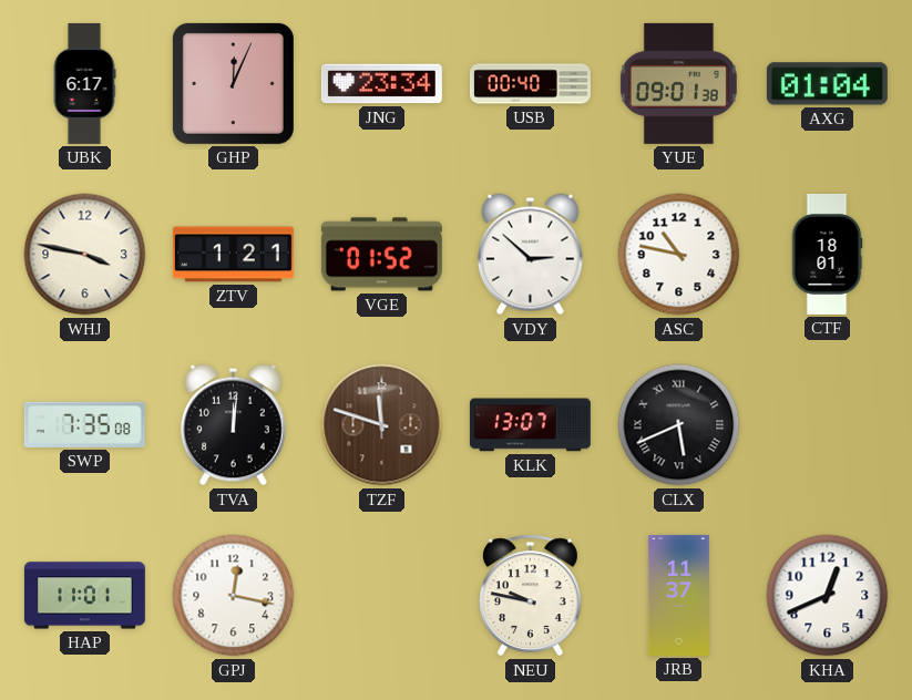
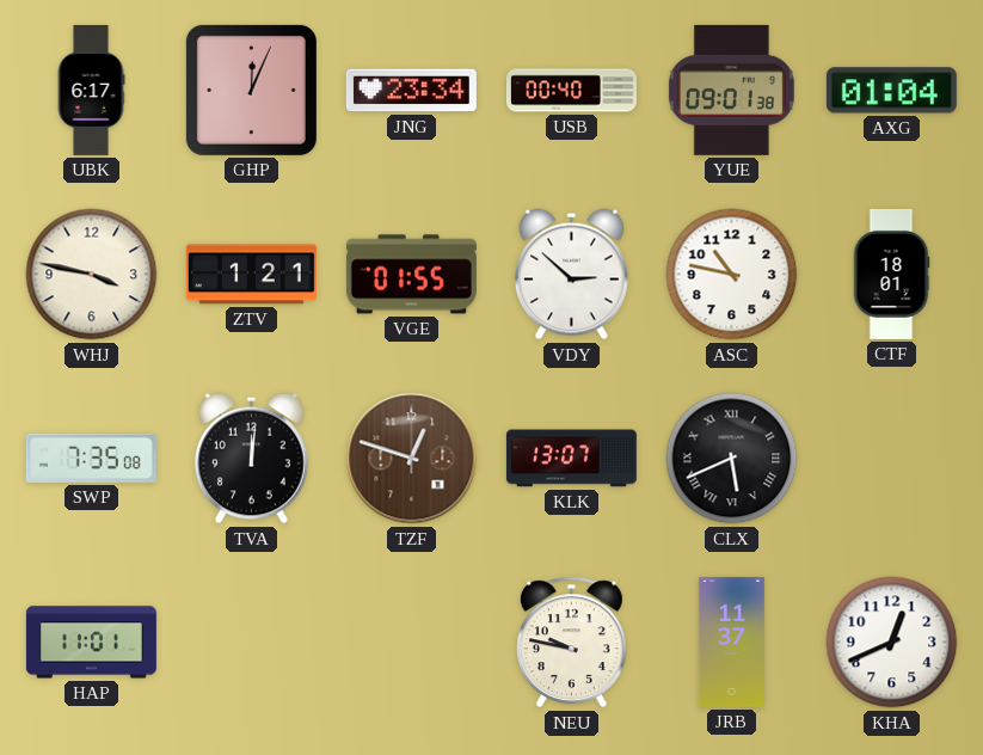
VGE: 01:52 -> 01:55
TZF: 11:48 -> 12:48
GPJ: 12:17 -> none
